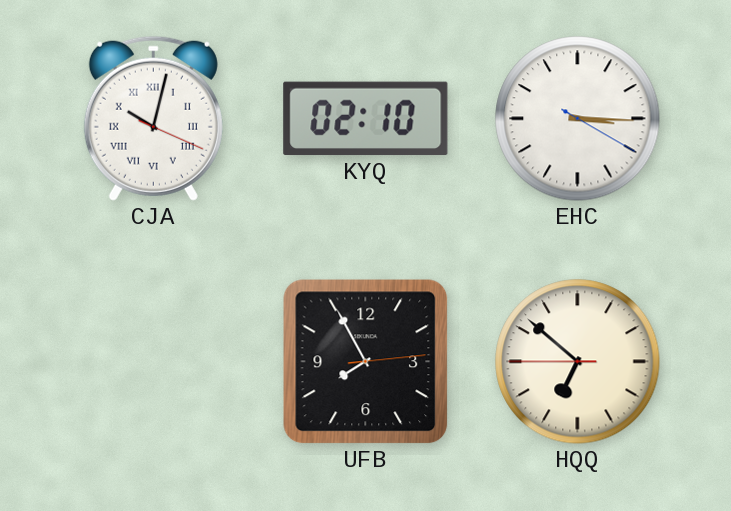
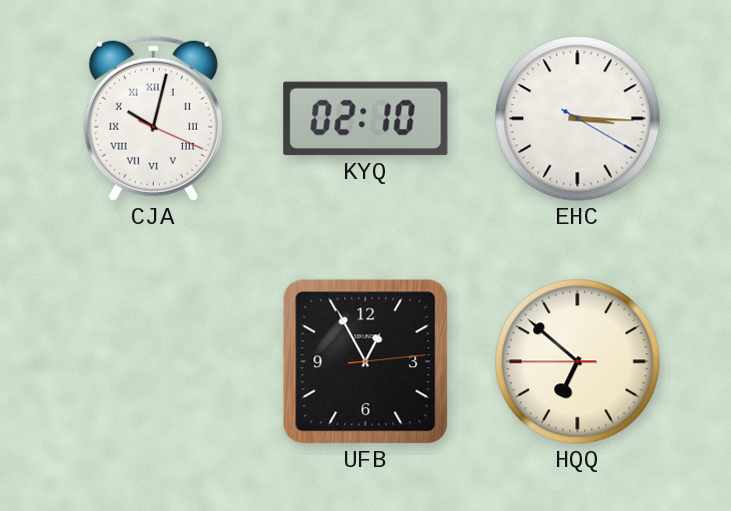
UFB: 7:55 -> 12:55
